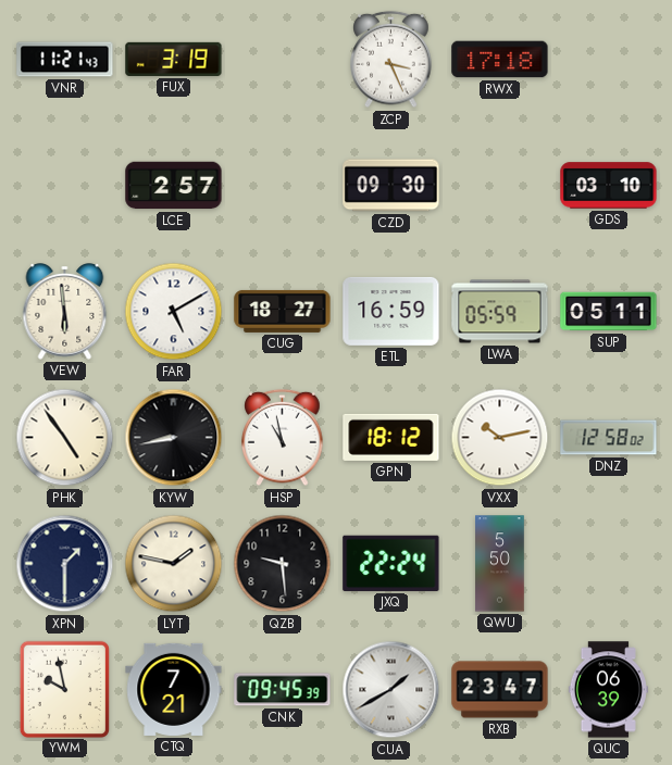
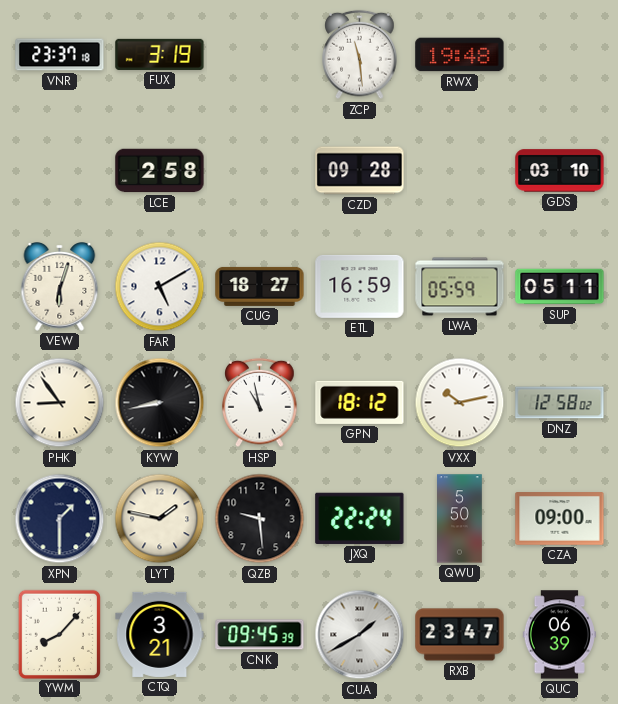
VNR: 11:21 -> 23:37
ZCP: 3:26 -> 11:29
RWX: 17:18 -> 19:48
LCE: 2:57 -> 2:58
CZD: 09:30 -> 09:28
VEW: 5:59 -> 6:03
PHK: 4:54 -> 8:54
CZA: none -> 09:00
YWM: 9:58 -> 8:07
CTQ: 7:21 -> 3:21
